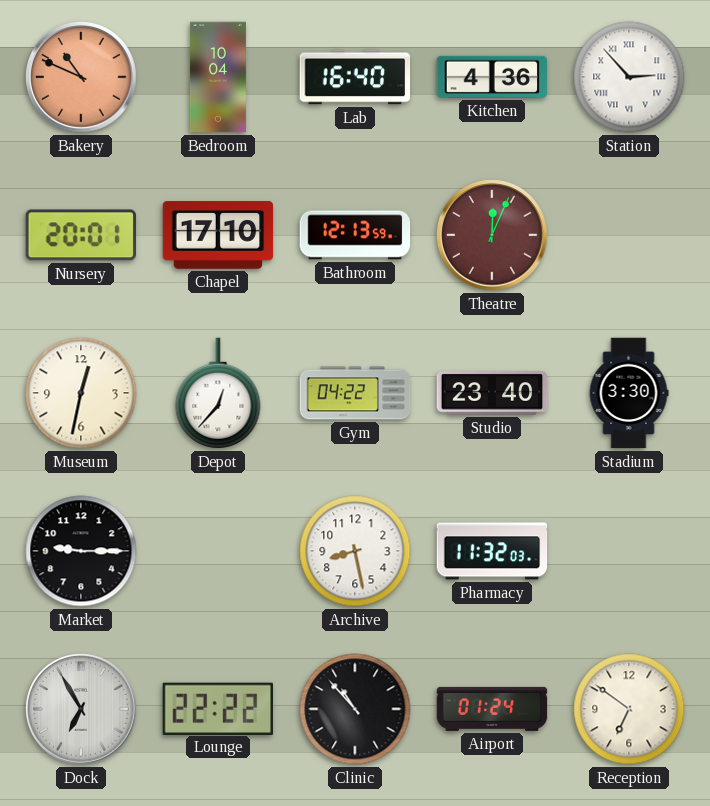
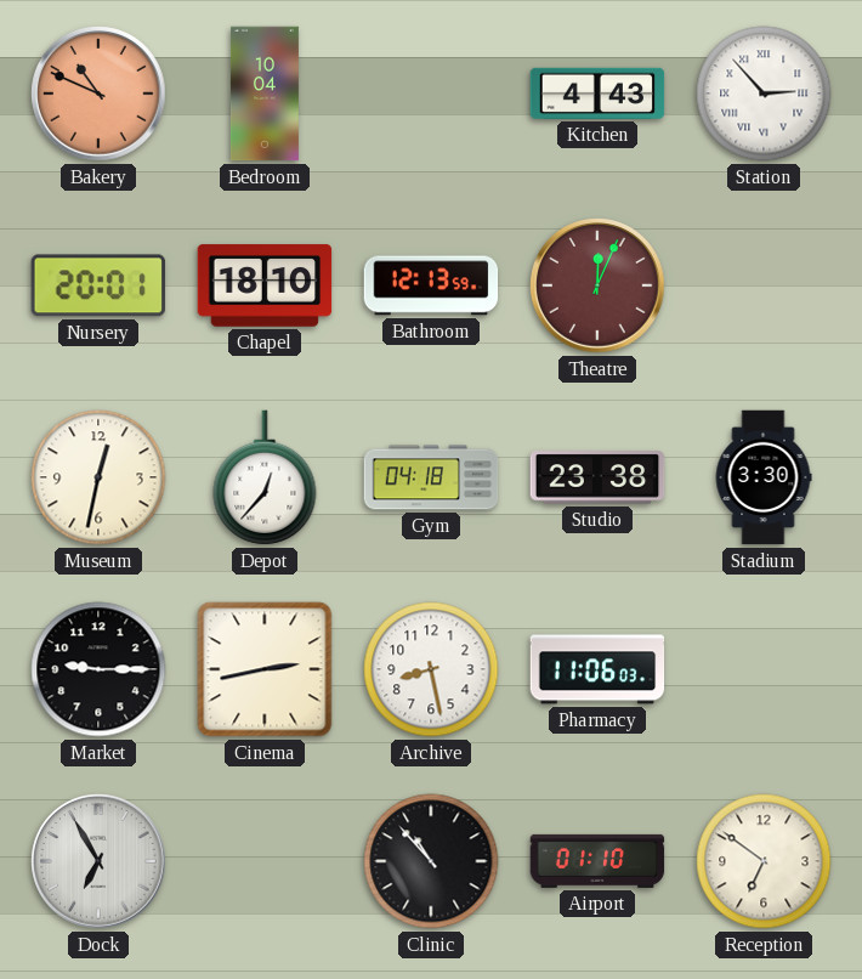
Lab: 16:40 -> none
Kitchen: 4:36 -> 4:43
Chapel: 17:10 -> 18:10
Gym: 04:22 -> 04:18
Studio: 23:40 -> 23:38
Cinema: none -> 2:43
Pharmacy: 11:32 -> 11:06
Lounge: 22:22 -> none
Airport: 01:24 -> 01:10
